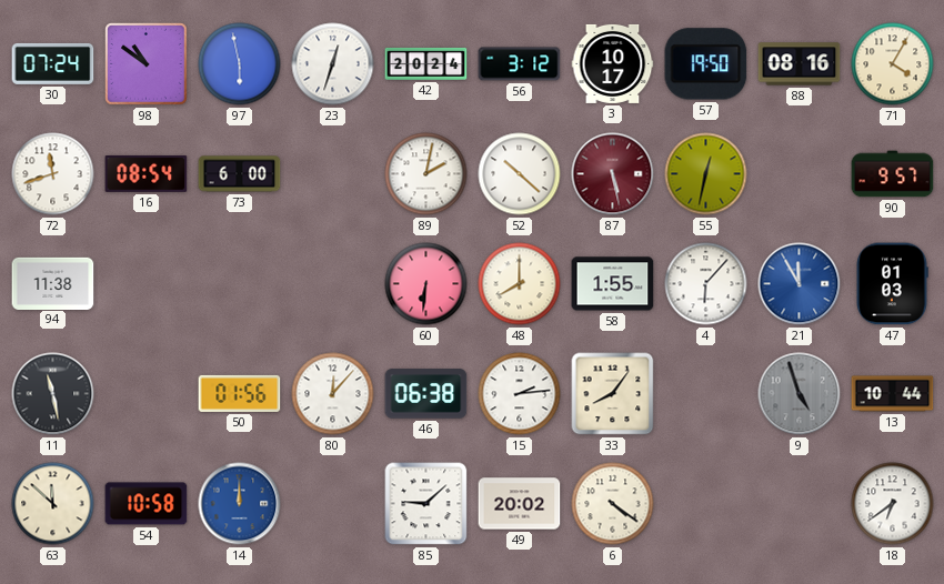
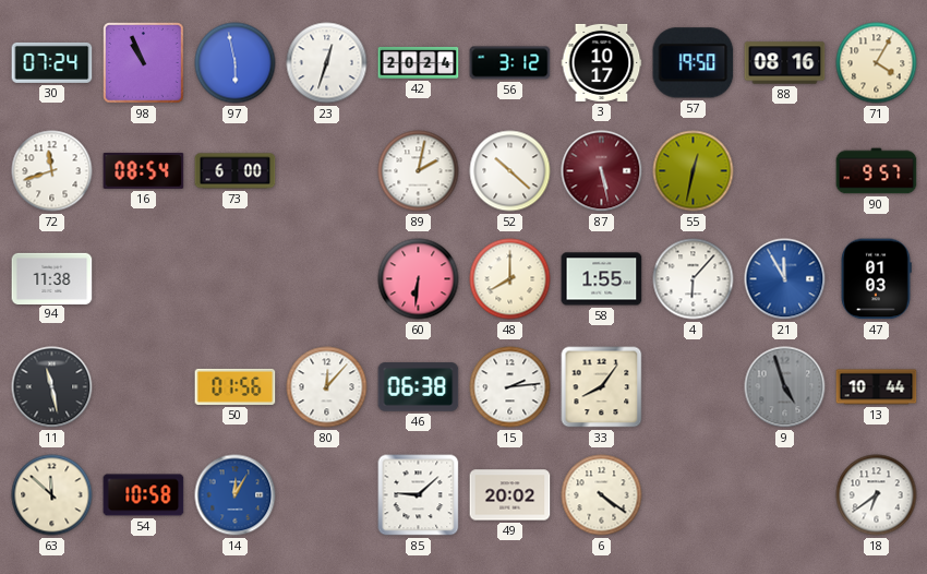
98: 10:51 -> 10:56
14: 12:00 -> 12:05
